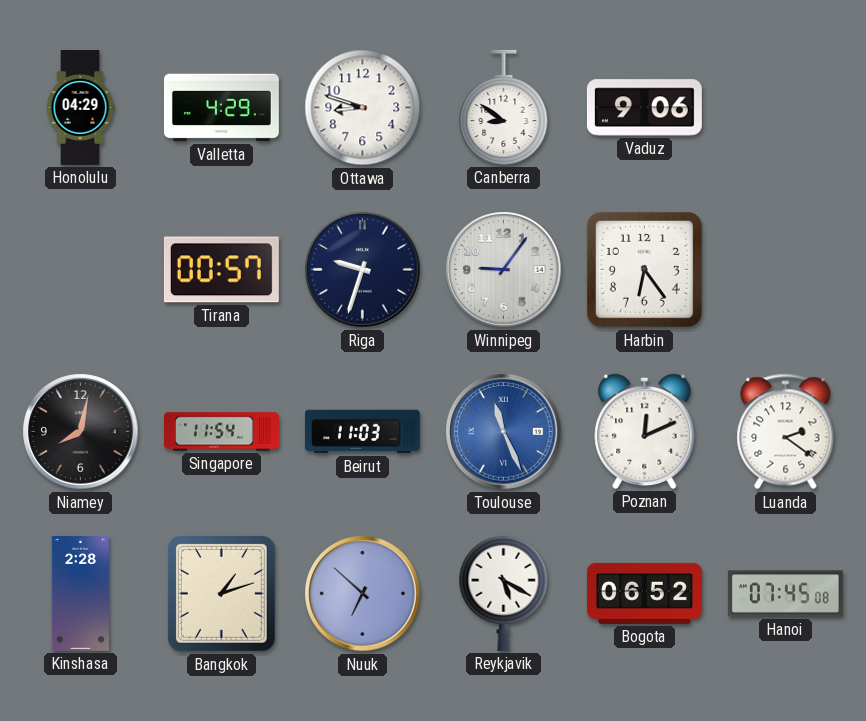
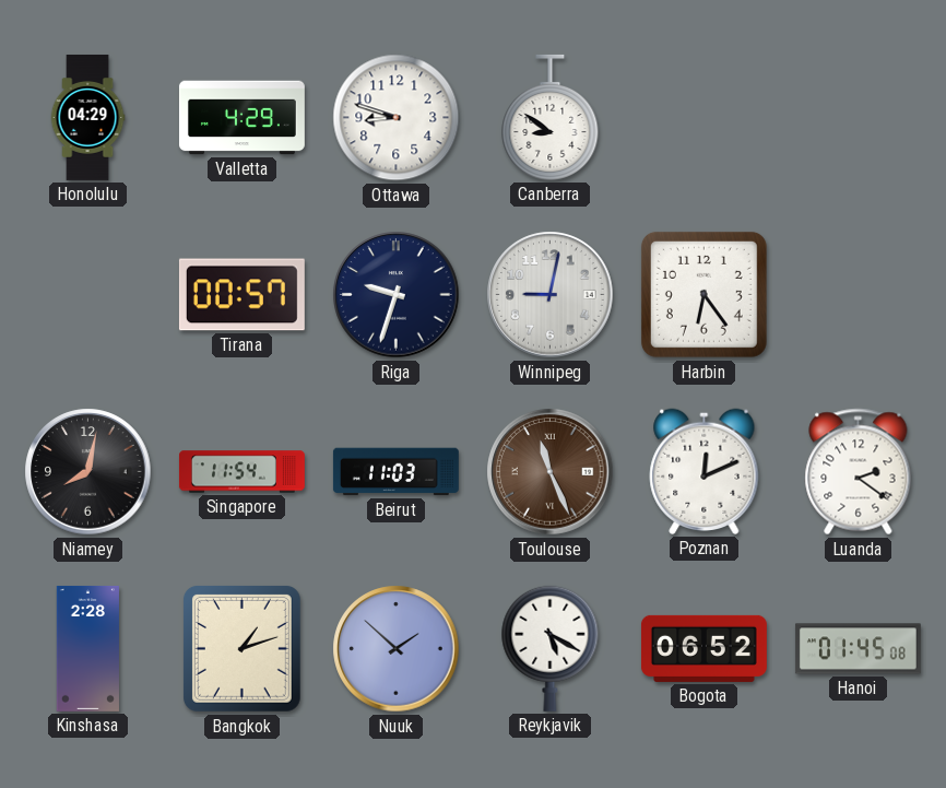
Vaduz: 9:06 -> none
Winnipeg: 9:06 -> 9:02
Toulouse dial: blue -> brown
Nuuk: 6:52 -> 1:52
Hanoi: 07:45 -> 01:45
